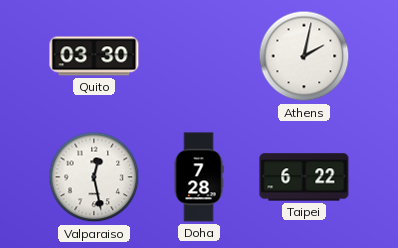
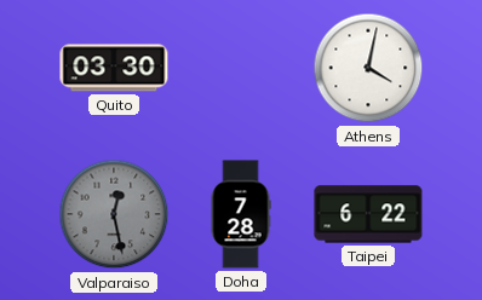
Athens: 2:02 -> 4:02
Valparaiso dial: white -> grey
